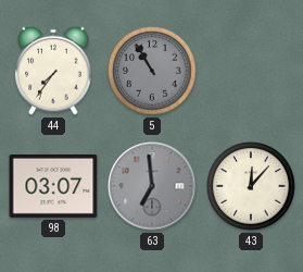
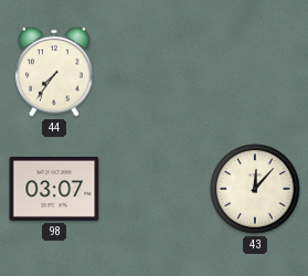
5: 10:55 -> none
63: 6:59 -> none
